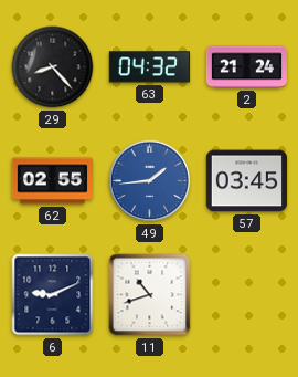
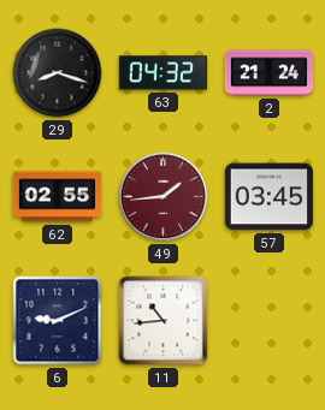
29: 8:23 -> 8:18
49 dial: blue -> burgundy
11: 10:42 -> 10:44
